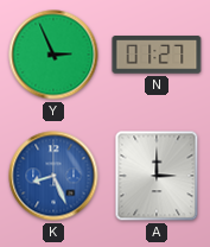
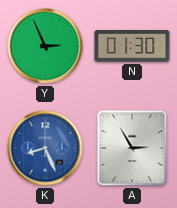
N: 01:27 -> 01:30
A: 3:00 -> 2:55
